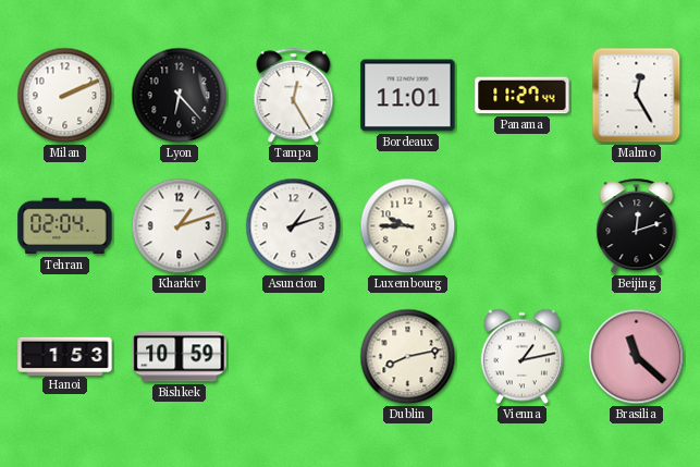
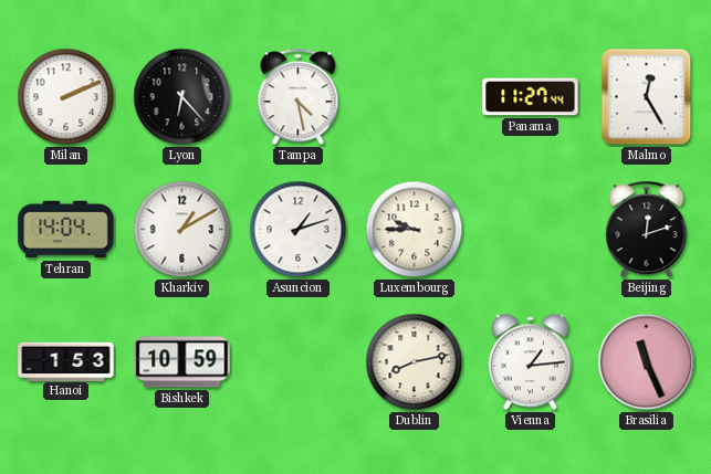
Tampa: 12:25 -> 4:28
Bordeaux: 11:01 -> none
Tehran: 02:04 -> 14:04
Kharkiv: 1:12 -> 1:10
Vienna: 1:13 -> 1:14
Brasilia: 11:22 -> 11:26
